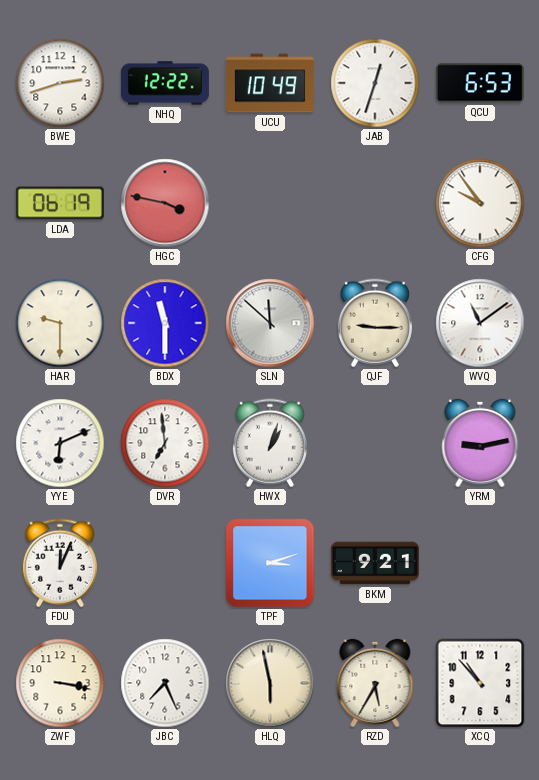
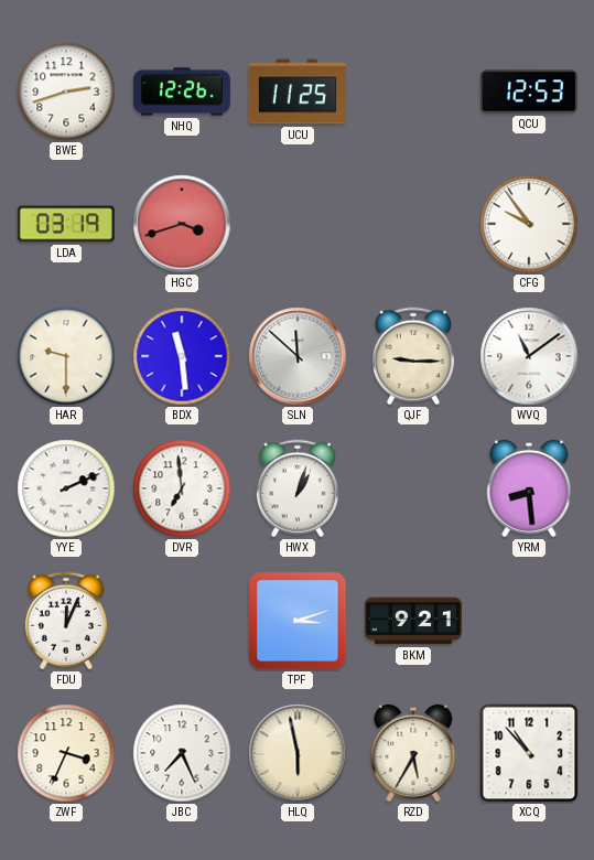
NHQ: 12:22 -> 12:26
UCU: 10:49 -> 11:25
JAB: 12:33 -> none
QCU: 6:53 -> 12:53
LDA: 06:19 -> 03:19
HGC: 3:47 -> 3:42
BDX: 11:30 -> 11:29
YYE: 6:11 -> 2:11
YRM: 9:13 -> 8:29
ZWF: 3:17 -> 3:34
